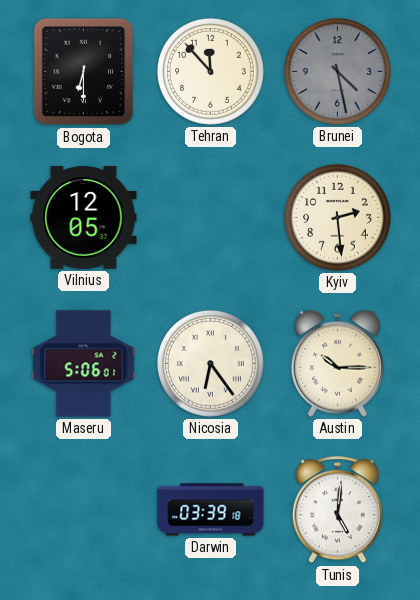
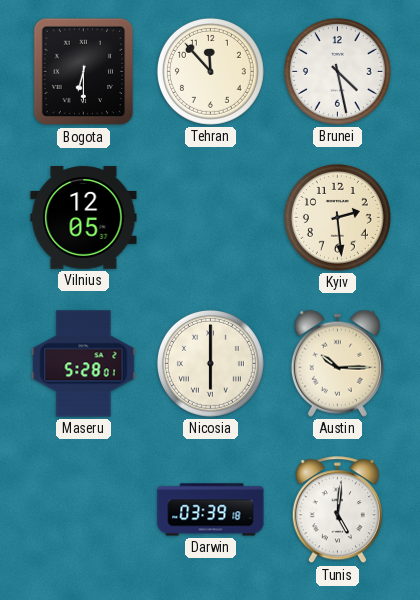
Brunei dial: grey -> white
Maseru: 5:06 -> 5:28
Nicosia: 6:24 -> 6:00
